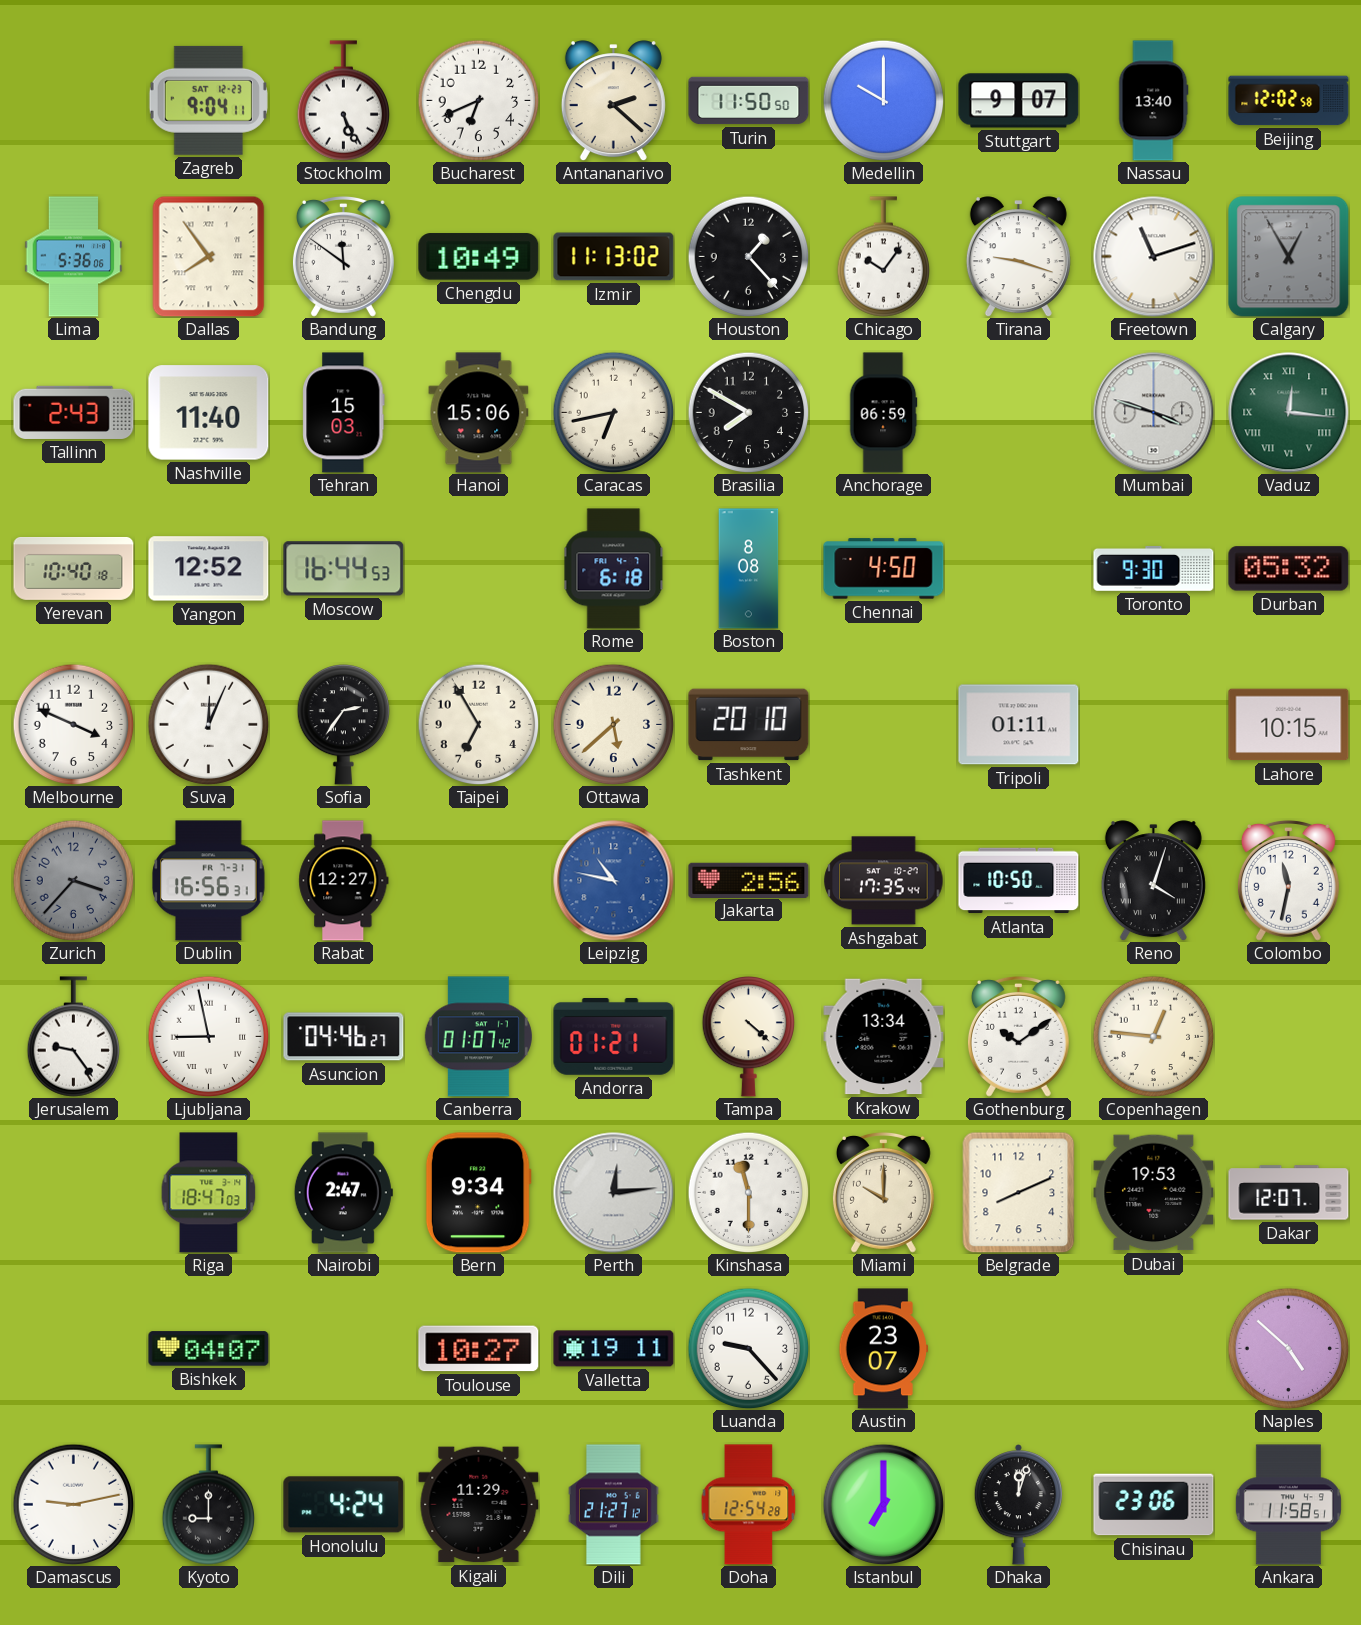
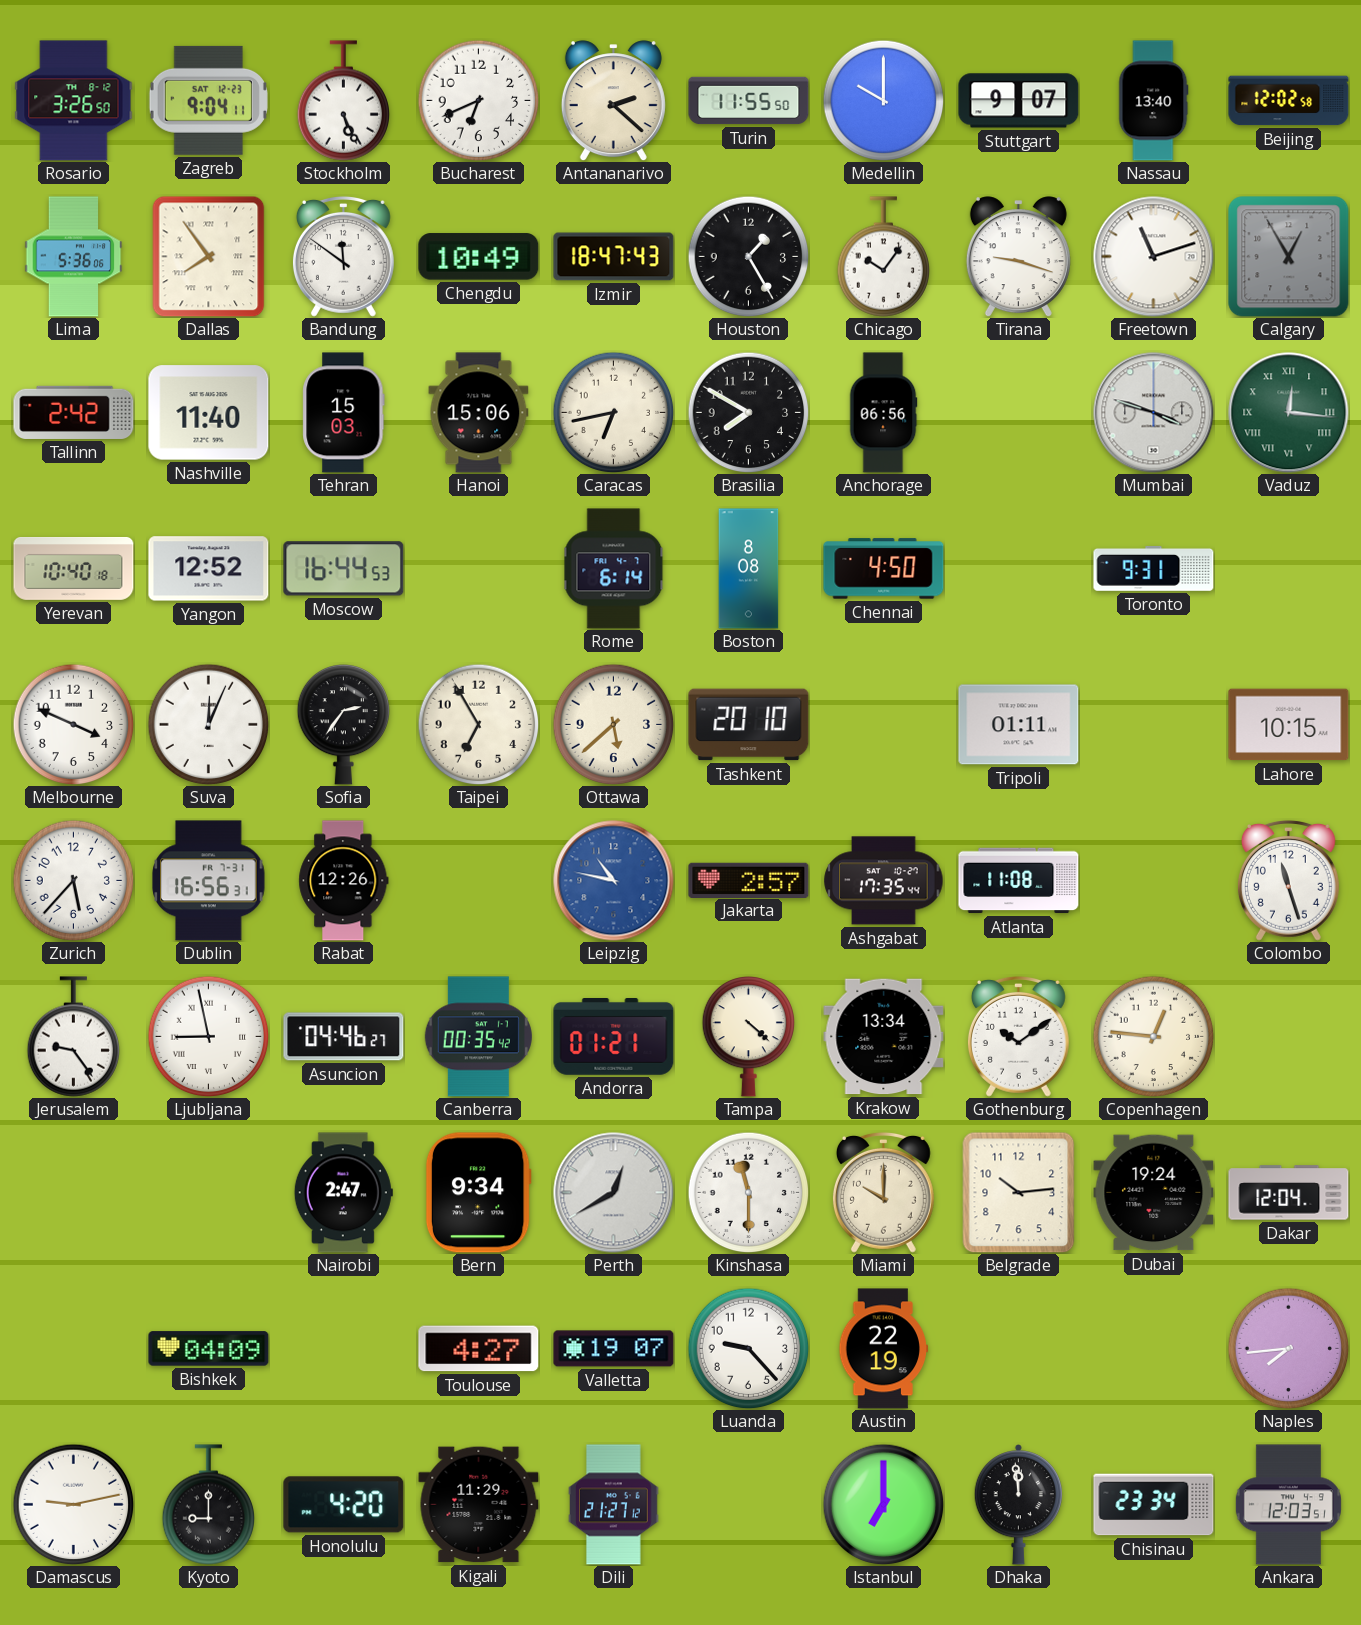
Rosario: none -> 3:26
Turin: 11:50 -> 11:55
Izmir: 11:13 -> 18:47
Houston: 1:23 -> 1:25
Tallinn: 2:43 -> 2:42
Anchorage: 06:59 -> 06:56
Rome: 6:18 -> 6:14
Toronto: 9:30 -> 9:31
Durban: 05:32 -> none
Zurich: 3:37 -> 5:37
Zurich dial: grey -> white
Rabat: 12:27 -> 12:26
Jakarta: 2:56 -> 2:57
Atlanta: 10:50 -> 11:08
Reno: 4:03 -> none
Colombo: 11:32 -> 11:27
Canberra: 01:07 -> 00:35
Riga: 18:47 -> none
Perth: 12:14 -> 12:40
Belgrade: 8:11 -> 10:14
Dubai: 19:53 -> 19:24
Dakar: 12:07 -> 12:04
Bishkek: 04:07 -> 04:09
Toulouse: 10:27 -> 4:27
Valletta: 19:11 -> 19:07
Austin: 23:07 -> 22:19
Naples: 4:52 -> 7:44
Honolulu: 4:24 -> 4:20
Doha: 12:54 -> none
Dhaka: 12:03 -> 11:59
Chisinau: 23:06 -> 23:34
Ankara: 11:58 -> 12:03
